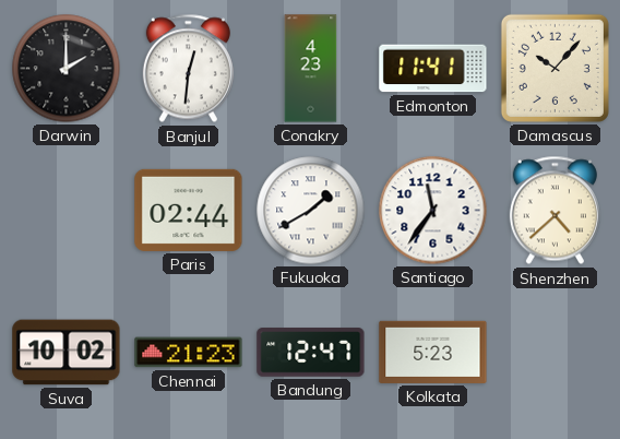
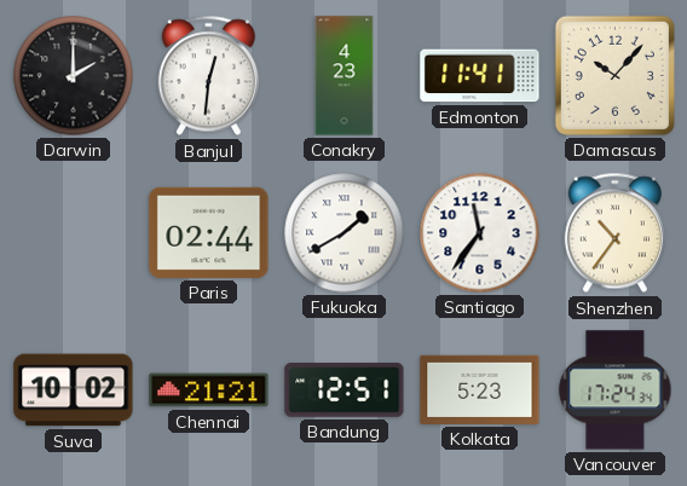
Shenzhen: 4:38 -> 10:36
Chennai: 21:23 -> 21:21
Bandung: 12:47 -> 12:51
Vancouver: none -> 17:24
